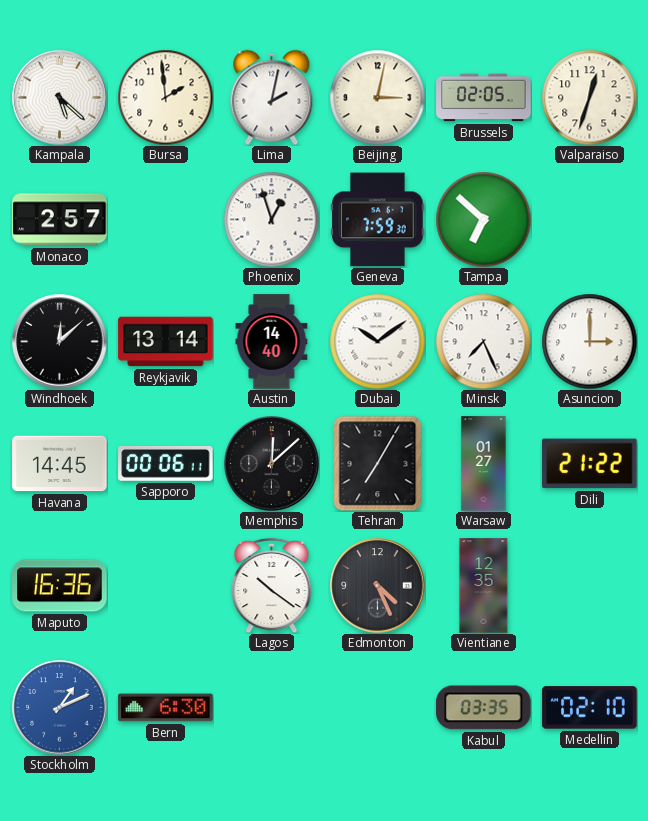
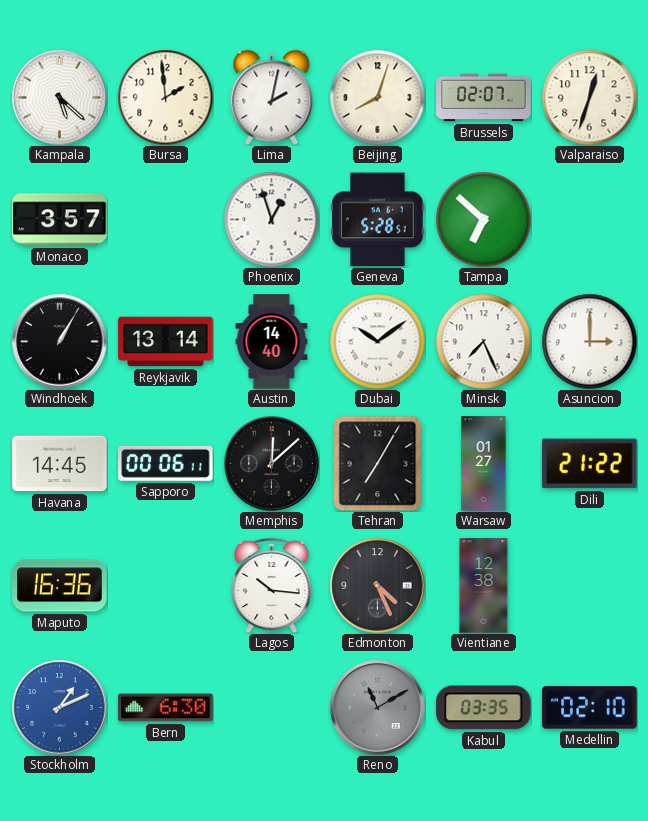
Beijing: 3:02 -> 8:03
Brussels: 02:05 -> 02:07
Monaco: 2:57 -> 3:57
Geneva: 7:59 -> 5:28
Windhoek: 12:08 -> 1:05
Lagos: 10:21 -> 10:16
Vientiane: 12:35 -> 12:38
Reno: none -> 11:10
